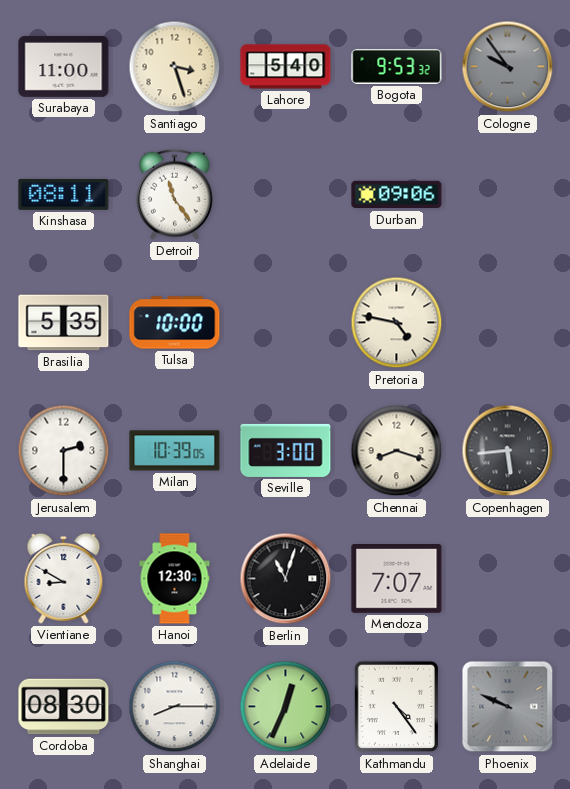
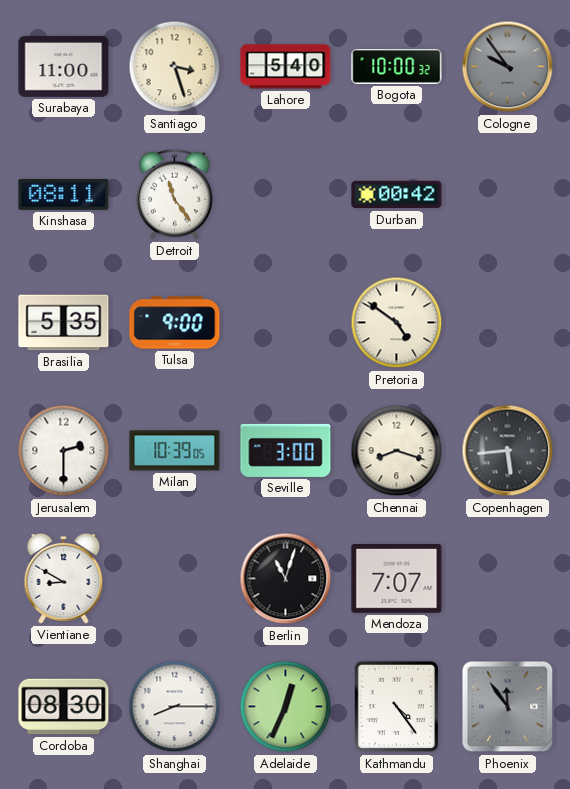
Bogota: 9:53 -> 10:00
Durban: 09:06 -> 00:42
Tulsa: 10:00 -> 9:00
Pretoria: 4:47 -> 4:51
Hanoi: 12:30 -> none
Phoenix: 9:49 -> 11:54
